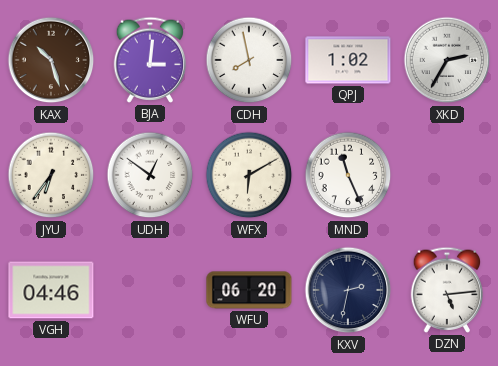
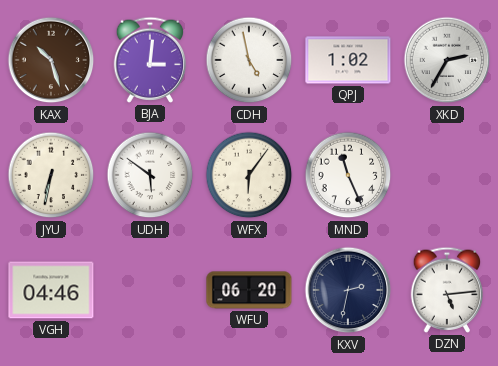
CDH: 7:58 -> 4:58
JYU: 6:36 -> 6:32
UDH: 12:51 -> 5:51
WFX: 6:10 -> 6:06
